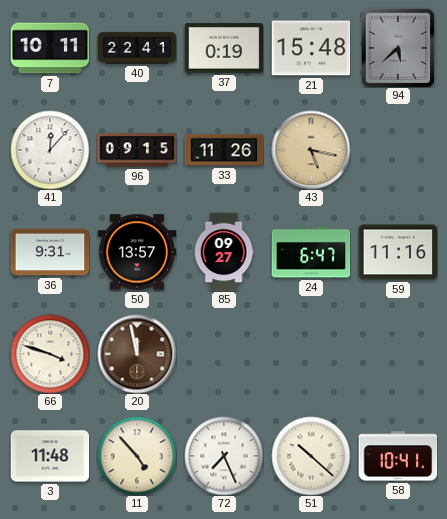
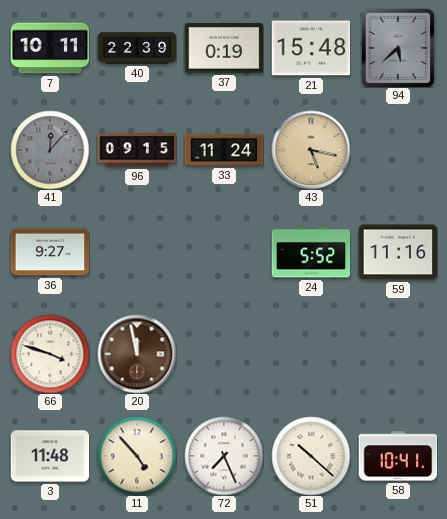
40: 22:41 -> 22:39
41 dial: white -> grey
33: 11:26 -> 11:24
36: 9:31 -> 9:27
50: 13:57 -> none
85: 09:27 -> none
24: 6:47 -> 5:52
